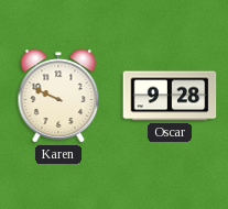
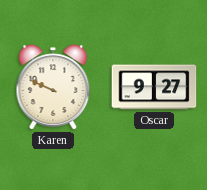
Oscar: 9:28 -> 9:27
